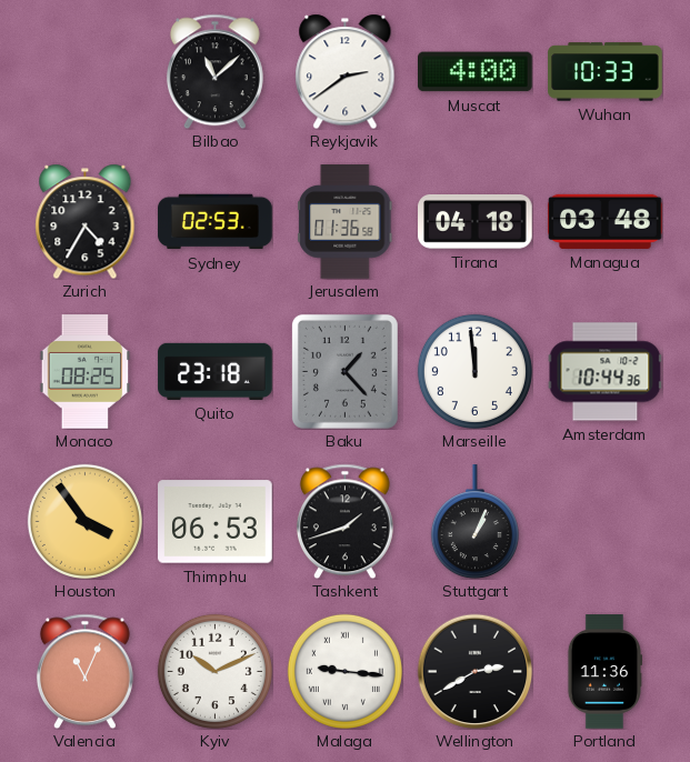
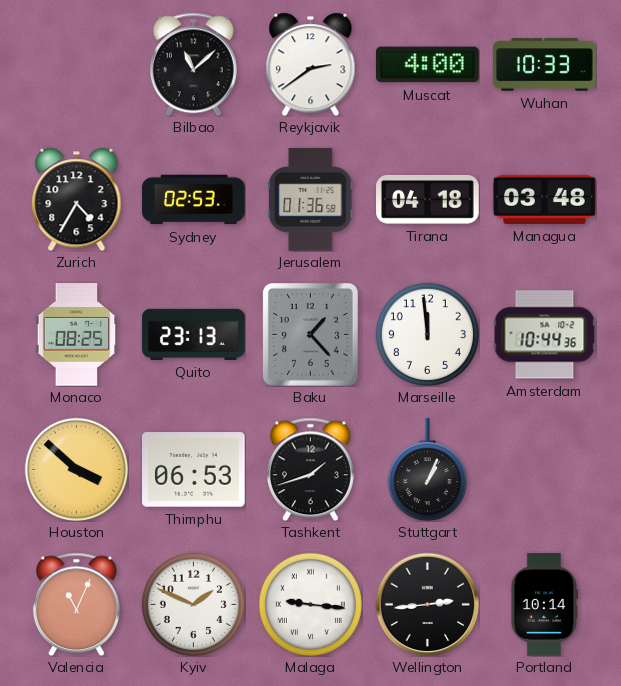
Quito: 23:18 -> 23:13
Houston: 3:54 -> 3:52
Kyiv: 10:11 -> 1:49
Wellington: 2:40 -> 2:44
Portland: 11:36 -> 10:14
